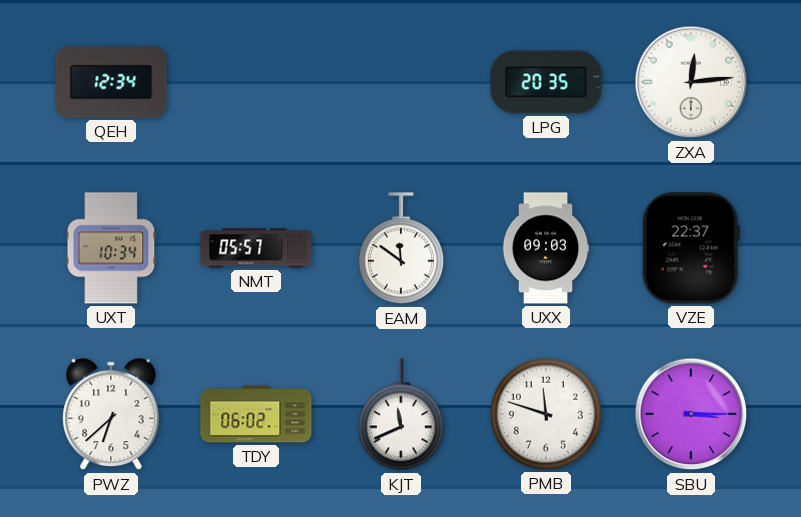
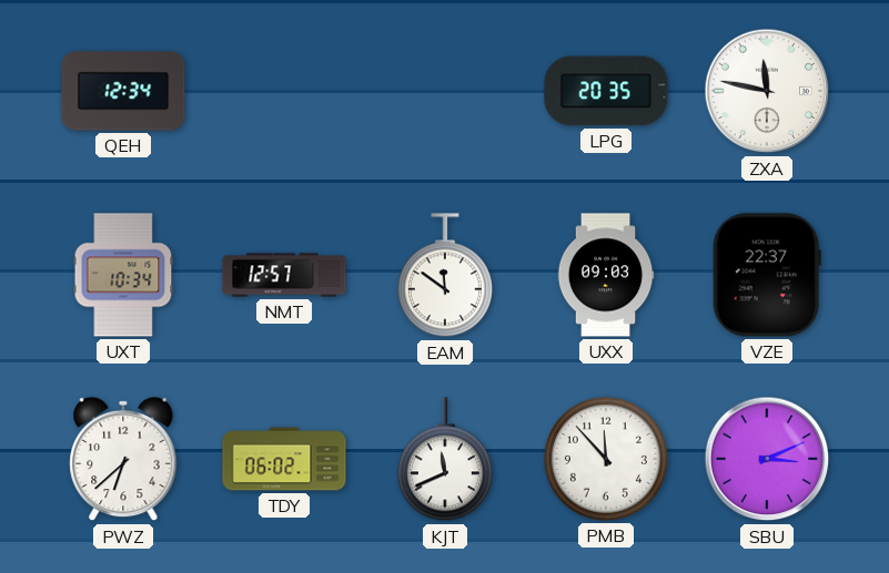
ZXA: 12:14 -> 11:47
NMT: 05:57 -> 12:57
PMB: 11:48 -> 11:53
SBU: 3:15 -> 3:11
